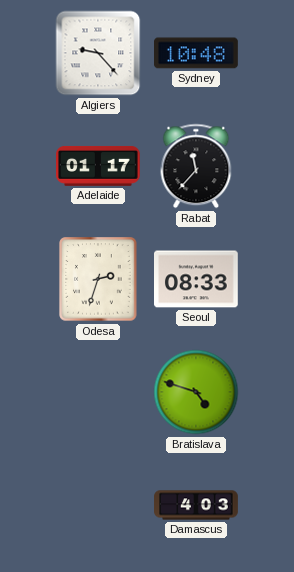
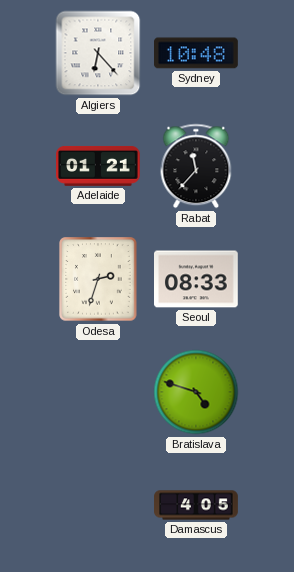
Algiers: 9:23 -> 6:23
Adelaide: 01:17 -> 01:21
Damascus: 4:03 -> 4:05
